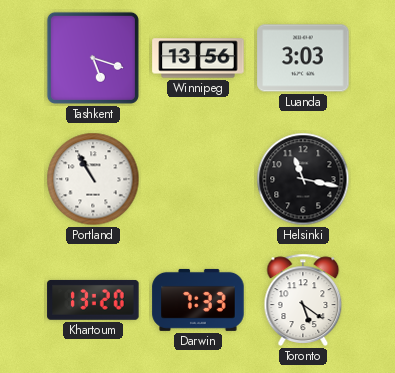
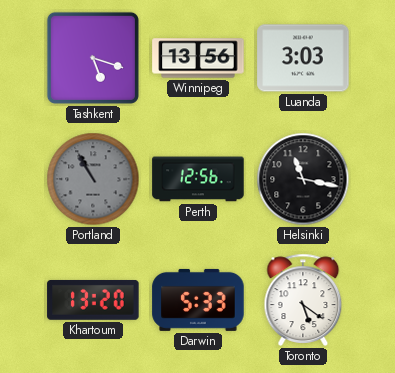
Portland dial: white -> grey
Perth: none -> 12:56
Darwin: 7:33 -> 5:33
